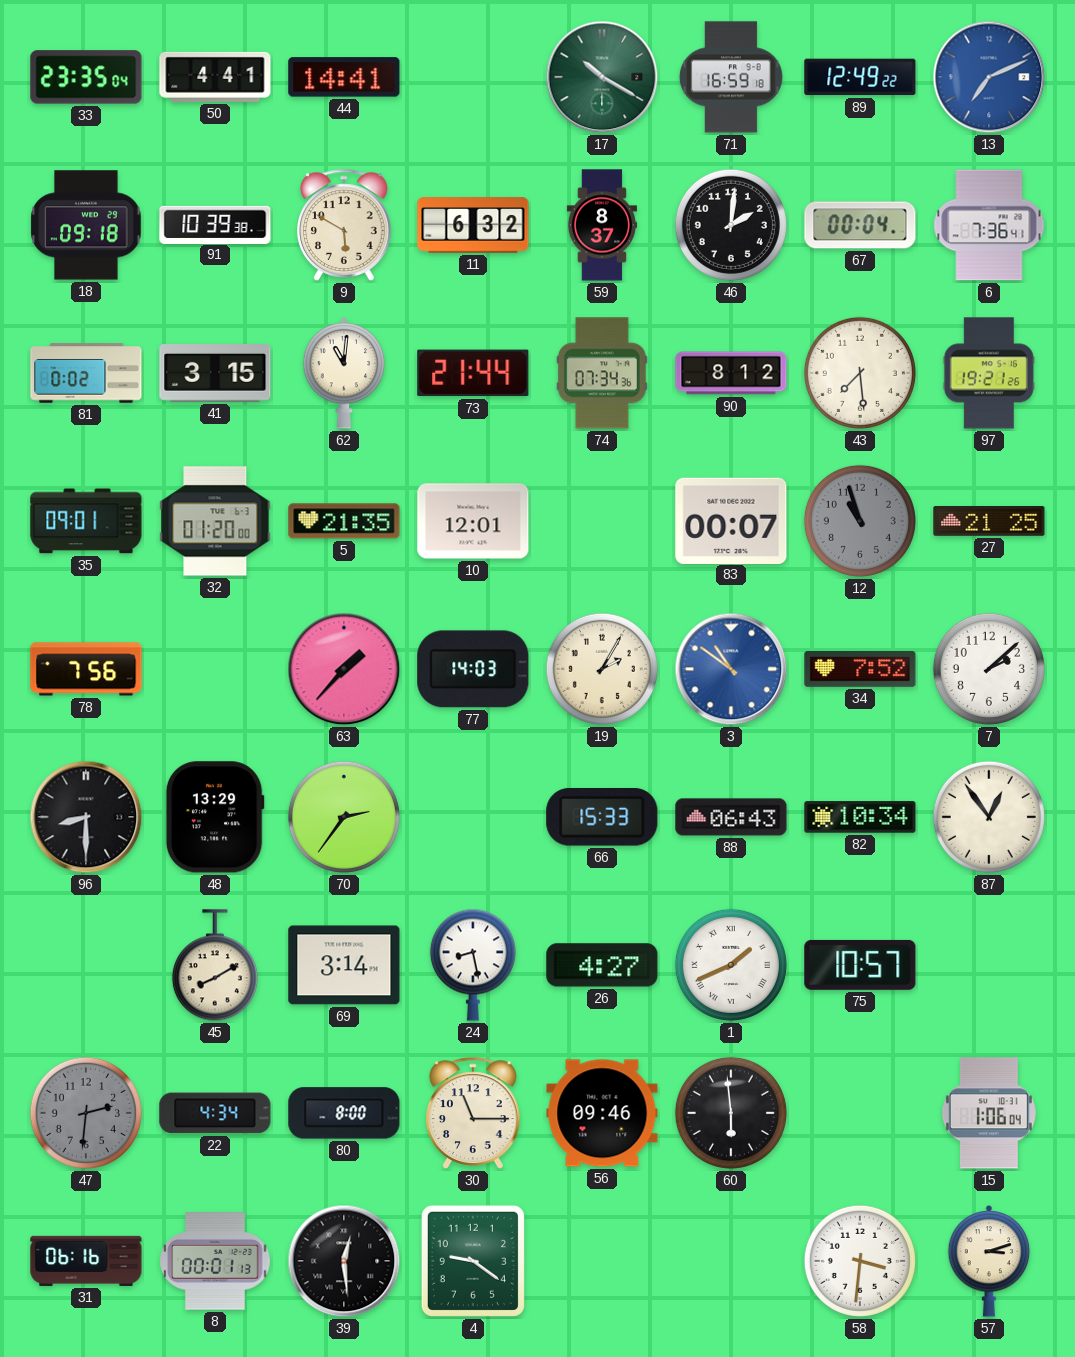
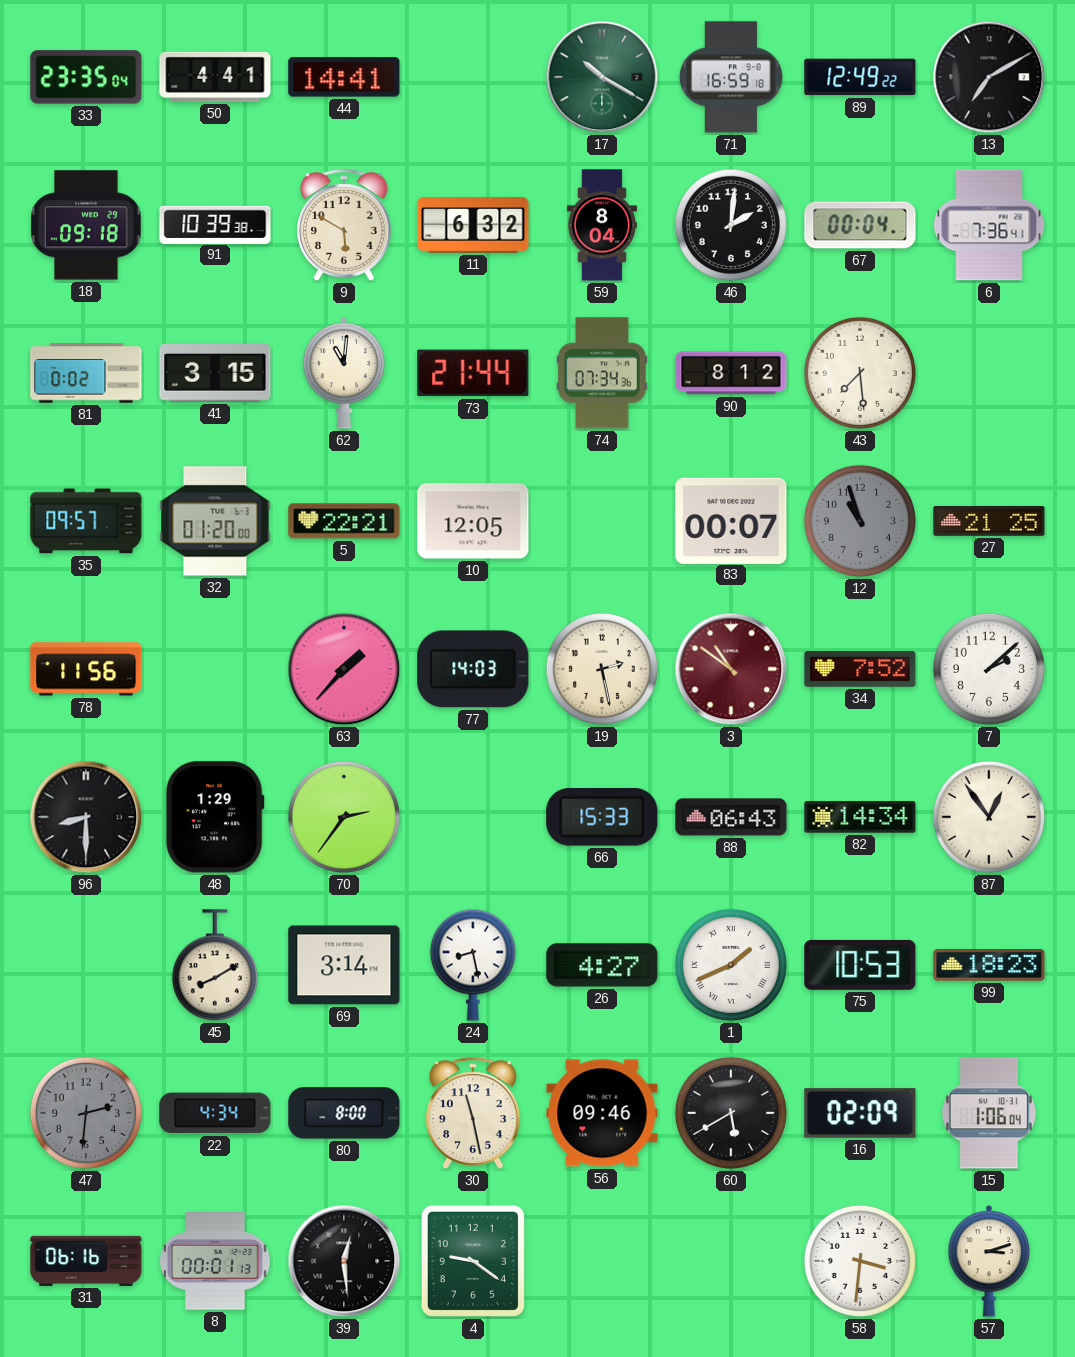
13: 7:11 -> 7:10
13 dial: blue -> black
59: 8:37 -> 8:04
97: 19:21 -> none
35: 09:01 -> 09:57
5: 21:35 -> 22:21
10: 12:01 -> 12:05
78: 7:56 -> 11:56
19: 2:05 -> 2:28
3 dial: blue -> burgundy
48: 13:29 -> 1:29
82: 10:34 -> 14:34
75: 10:57 -> 10:53
99: none -> 18:23
30: 11:15 -> 11:28
60: 5:59 -> 5:40
16: none -> 02:09
